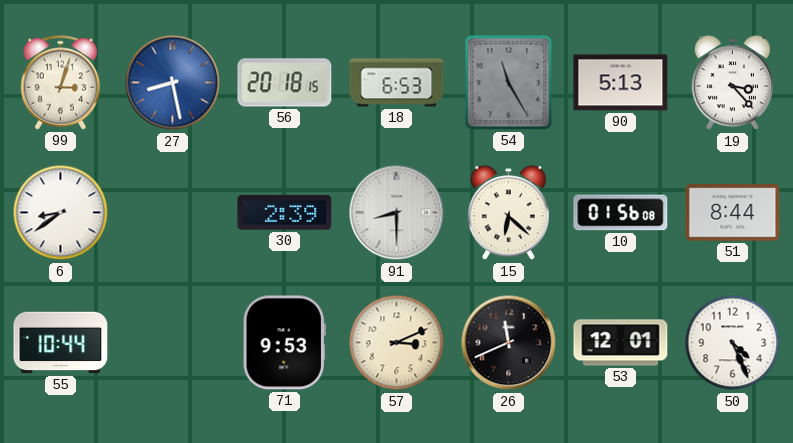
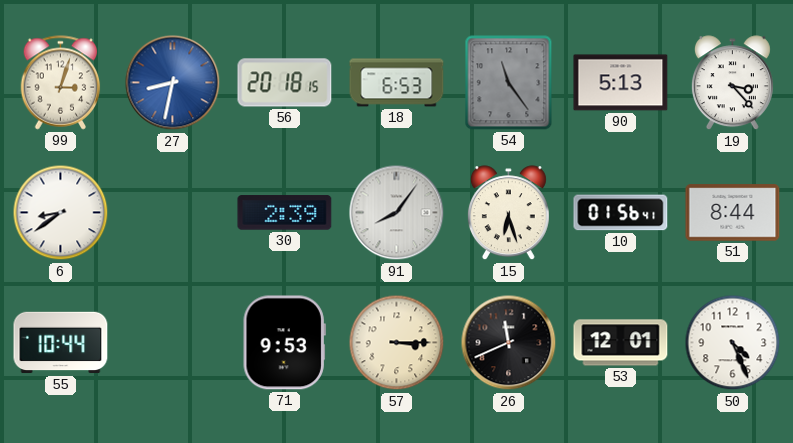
27: 8:28 -> 8:32
54: 11:25 -> 11:24
91: 8:30 -> 8:06
15: 6:22 -> 6:27
10: 01:56:08 -> 01:56:41
57: 3:11 -> 3:15
